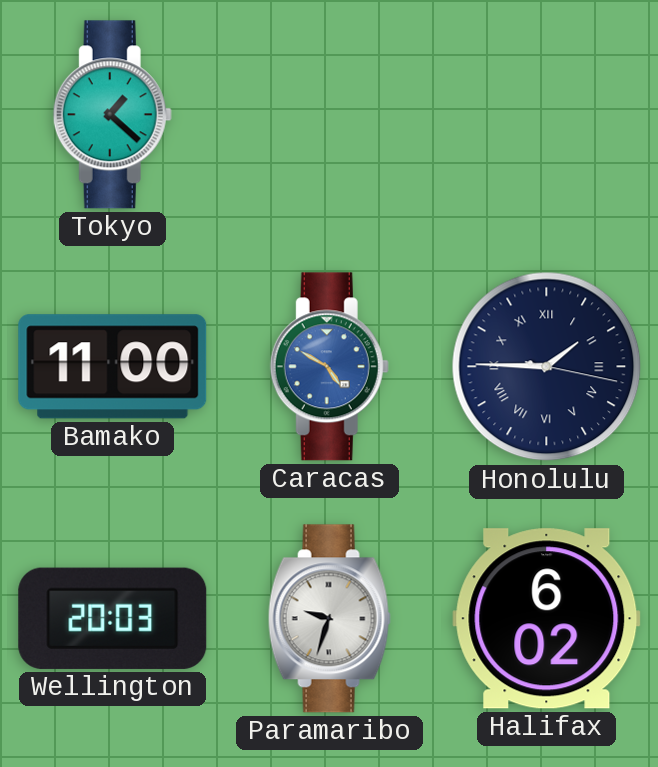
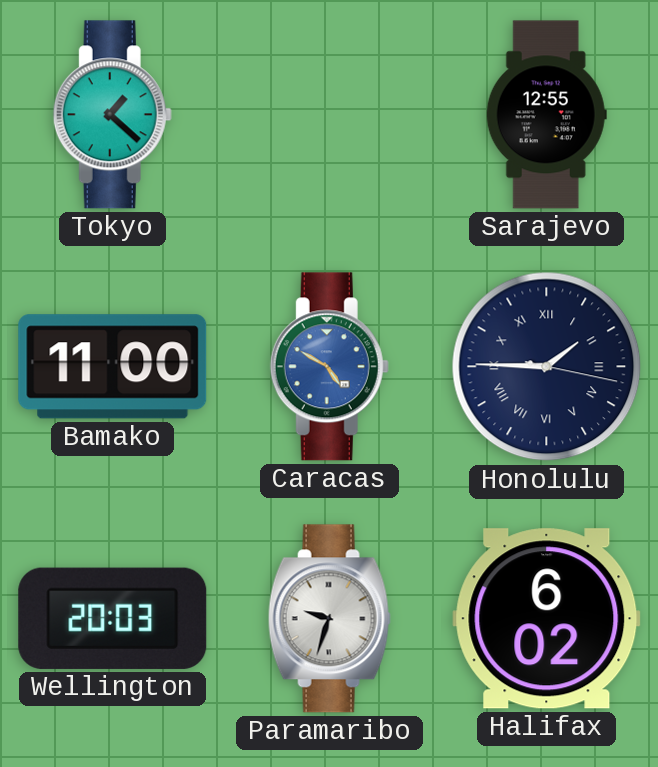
Sarajevo: none -> 12:55
